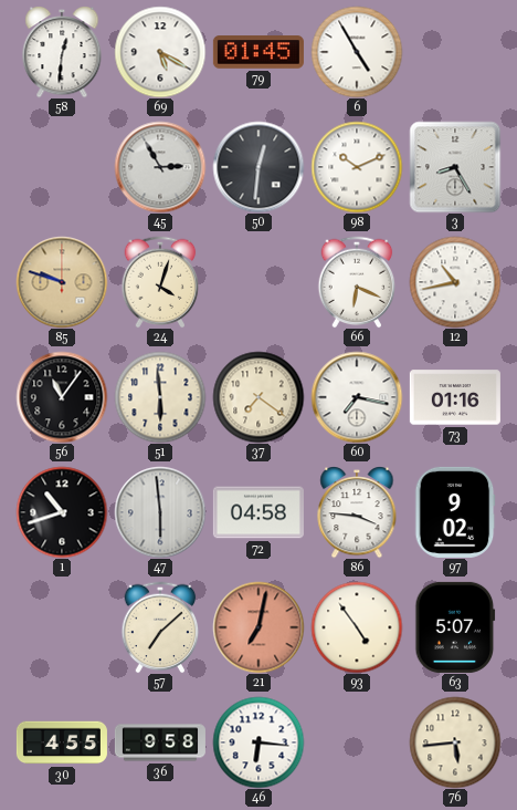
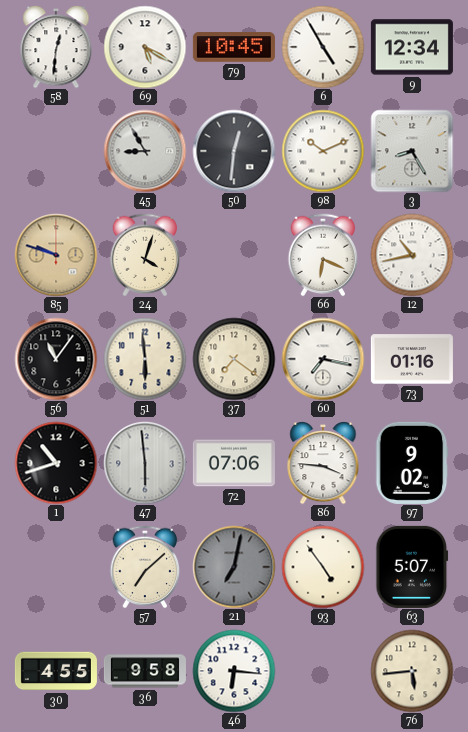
79: 01:45 -> 10:45
9: none -> 12:34
45: 2:55 -> 8:55
72: 04:58 -> 07:06
21 dial: salmon -> grey
